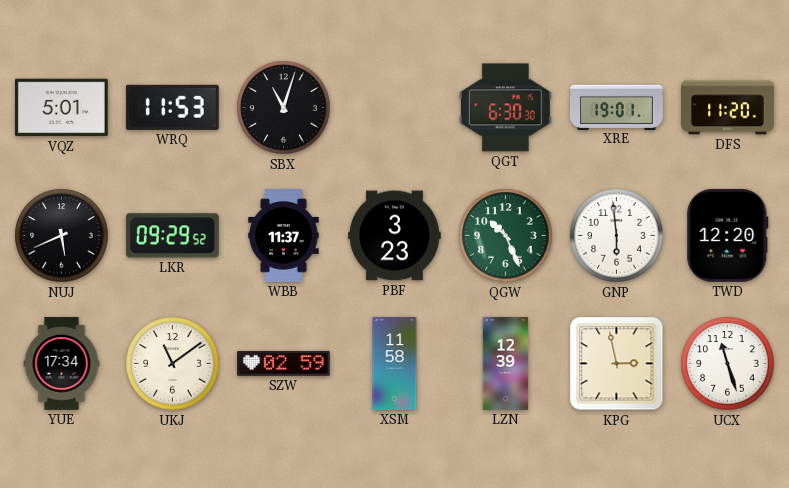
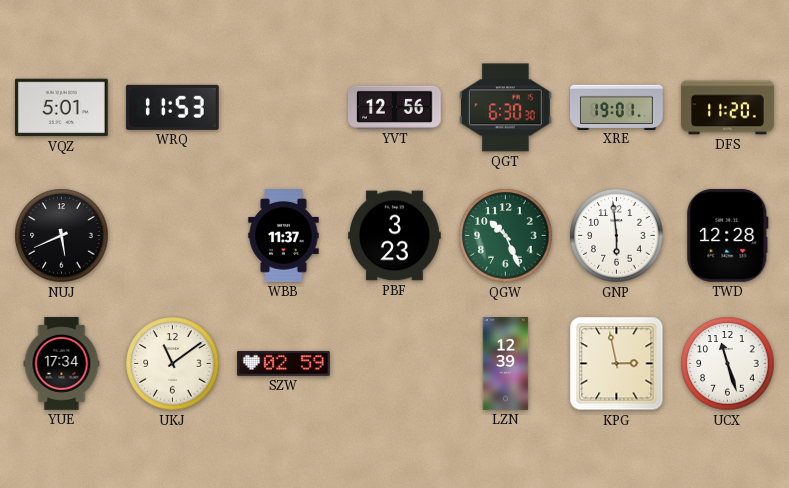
SBX: 11:03 -> none
YVT: none -> 12:56
LKR: 09:29 -> none
TWD: 12:20 -> 12:28
XSM: 11:58 -> none
